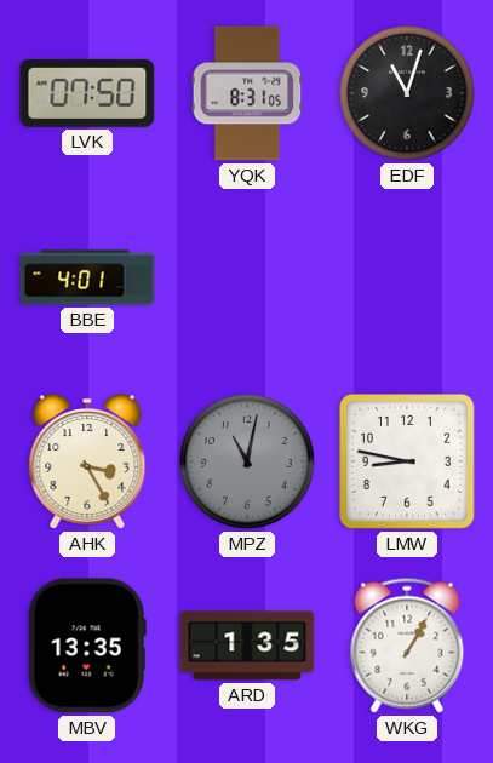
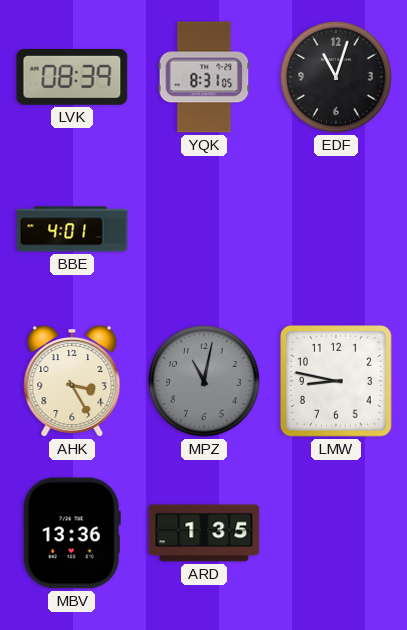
LVK: 07:50 -> 08:39
MBV: 13:35 -> 13:36
WKG: 1:05 -> none
